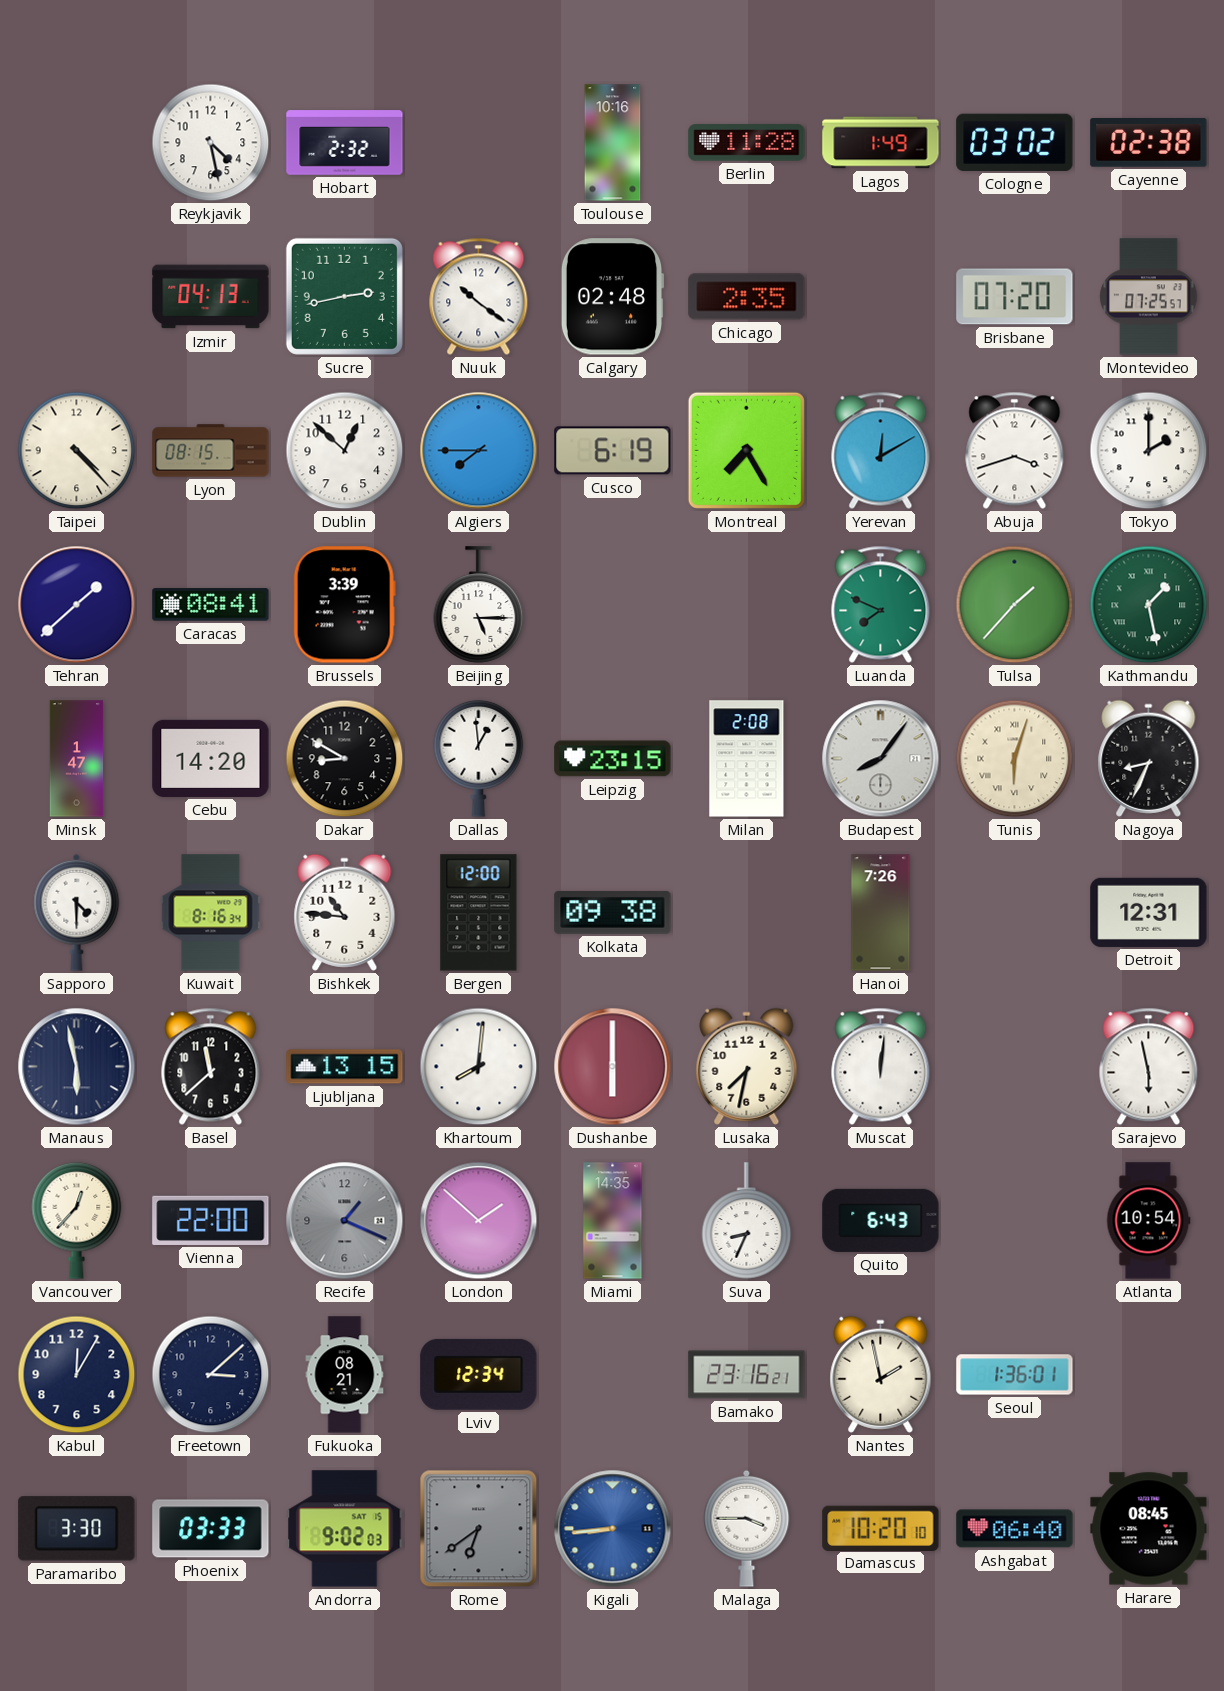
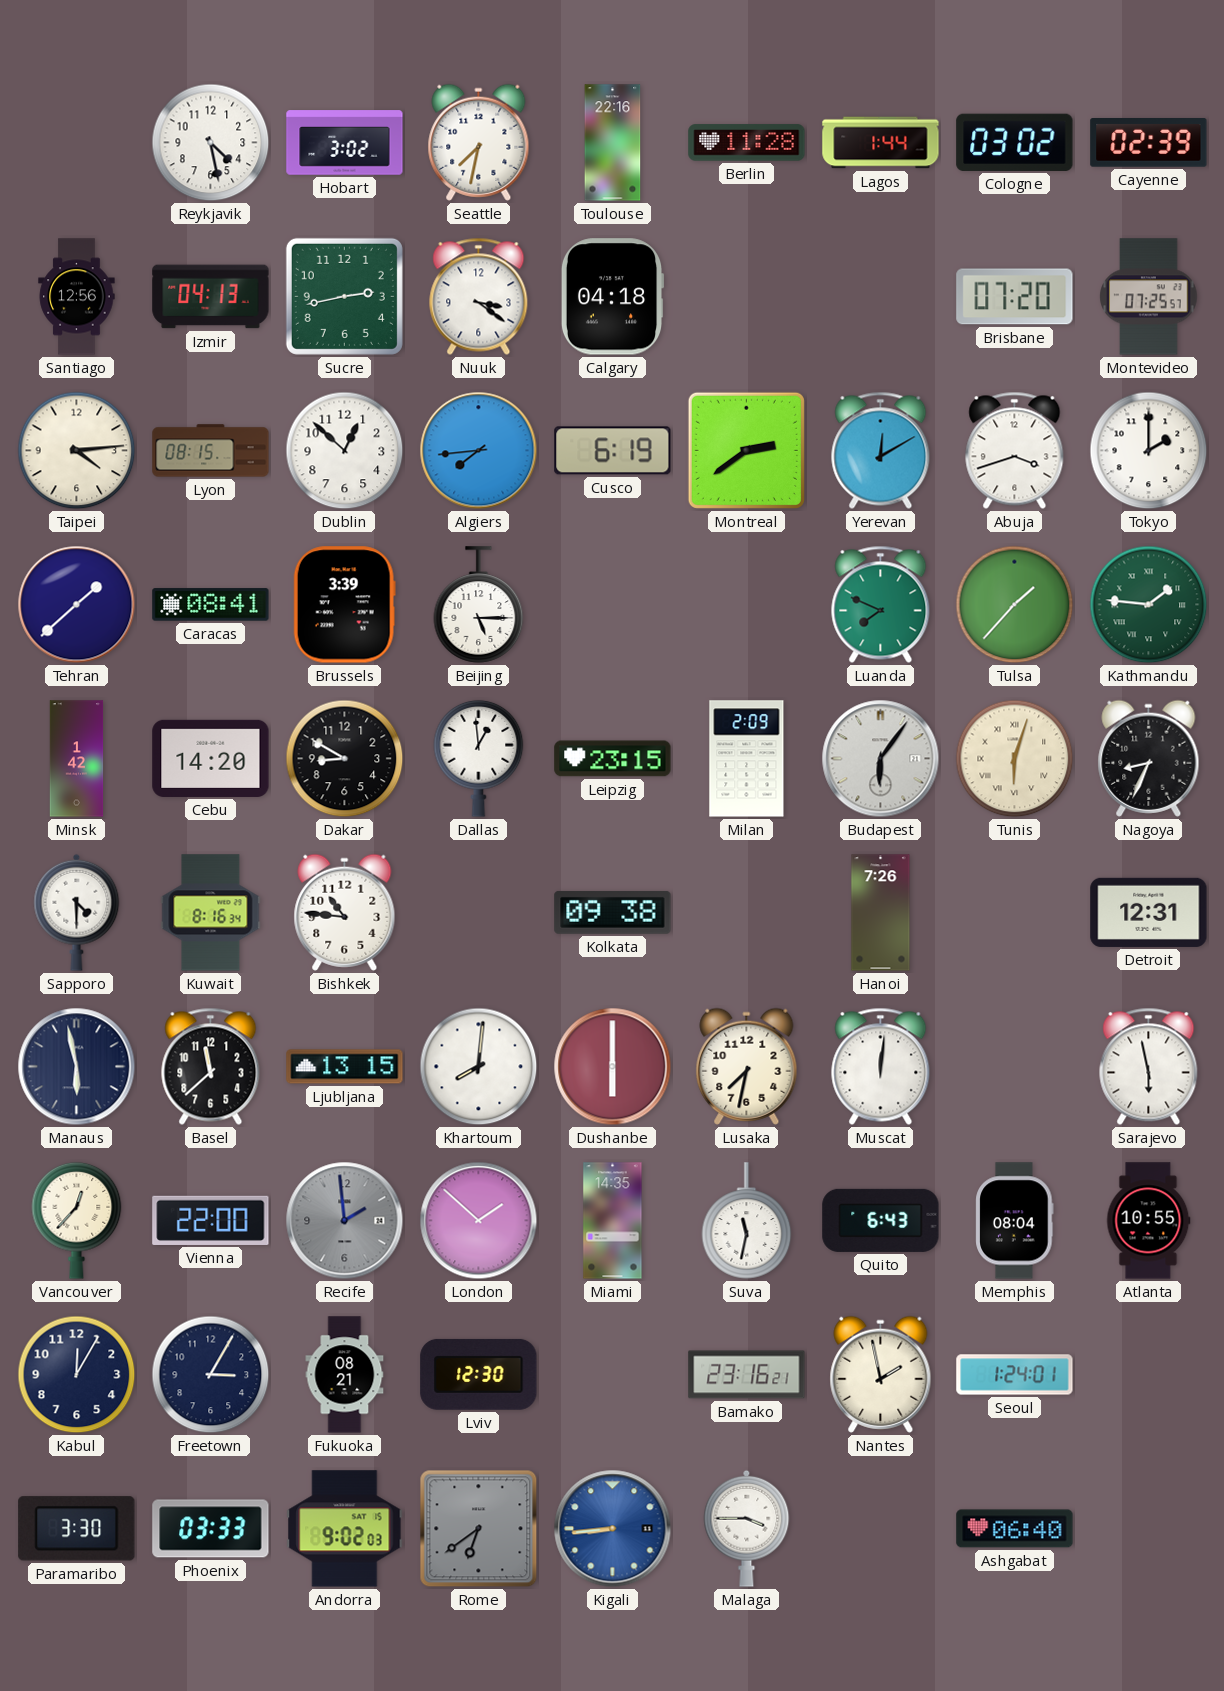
Hobart: 2:32 -> 3:02
Seattle: none -> 7:32
Toulouse: 10:16 -> 22:16
Lagos: 1:49 -> 1:44
Cayenne: 02:38 -> 02:39
Santiago: none -> 12:56
Nuuk: 10:21 -> 3:21
Calgary: 02:48 -> 04:18
Chicago: 2:35 -> none
Taipei: 4:23 -> 4:14
Algiers: 7:45 -> 7:44
Montreal: 7:25 -> 2:39
Kathmandu: 1:28 -> 1:46
Minsk: 1:47 -> 1:42
Milan: 2:08 -> 2:09
Budapest: 8:06 -> 6:06
Bergen: 12:00 -> none
Recife: 1:19 -> 1:59
Suva: 8:34 -> 11:32
Memphis: none -> 08:04
Atlanta: 10:54 -> 10:55
Freetown: 3:08 -> 3:05
Lviv: 12:34 -> 12:30
Seoul: 1:36 -> 1:24
Damascus: 10:20 -> none
Harare: 08:45 -> none
